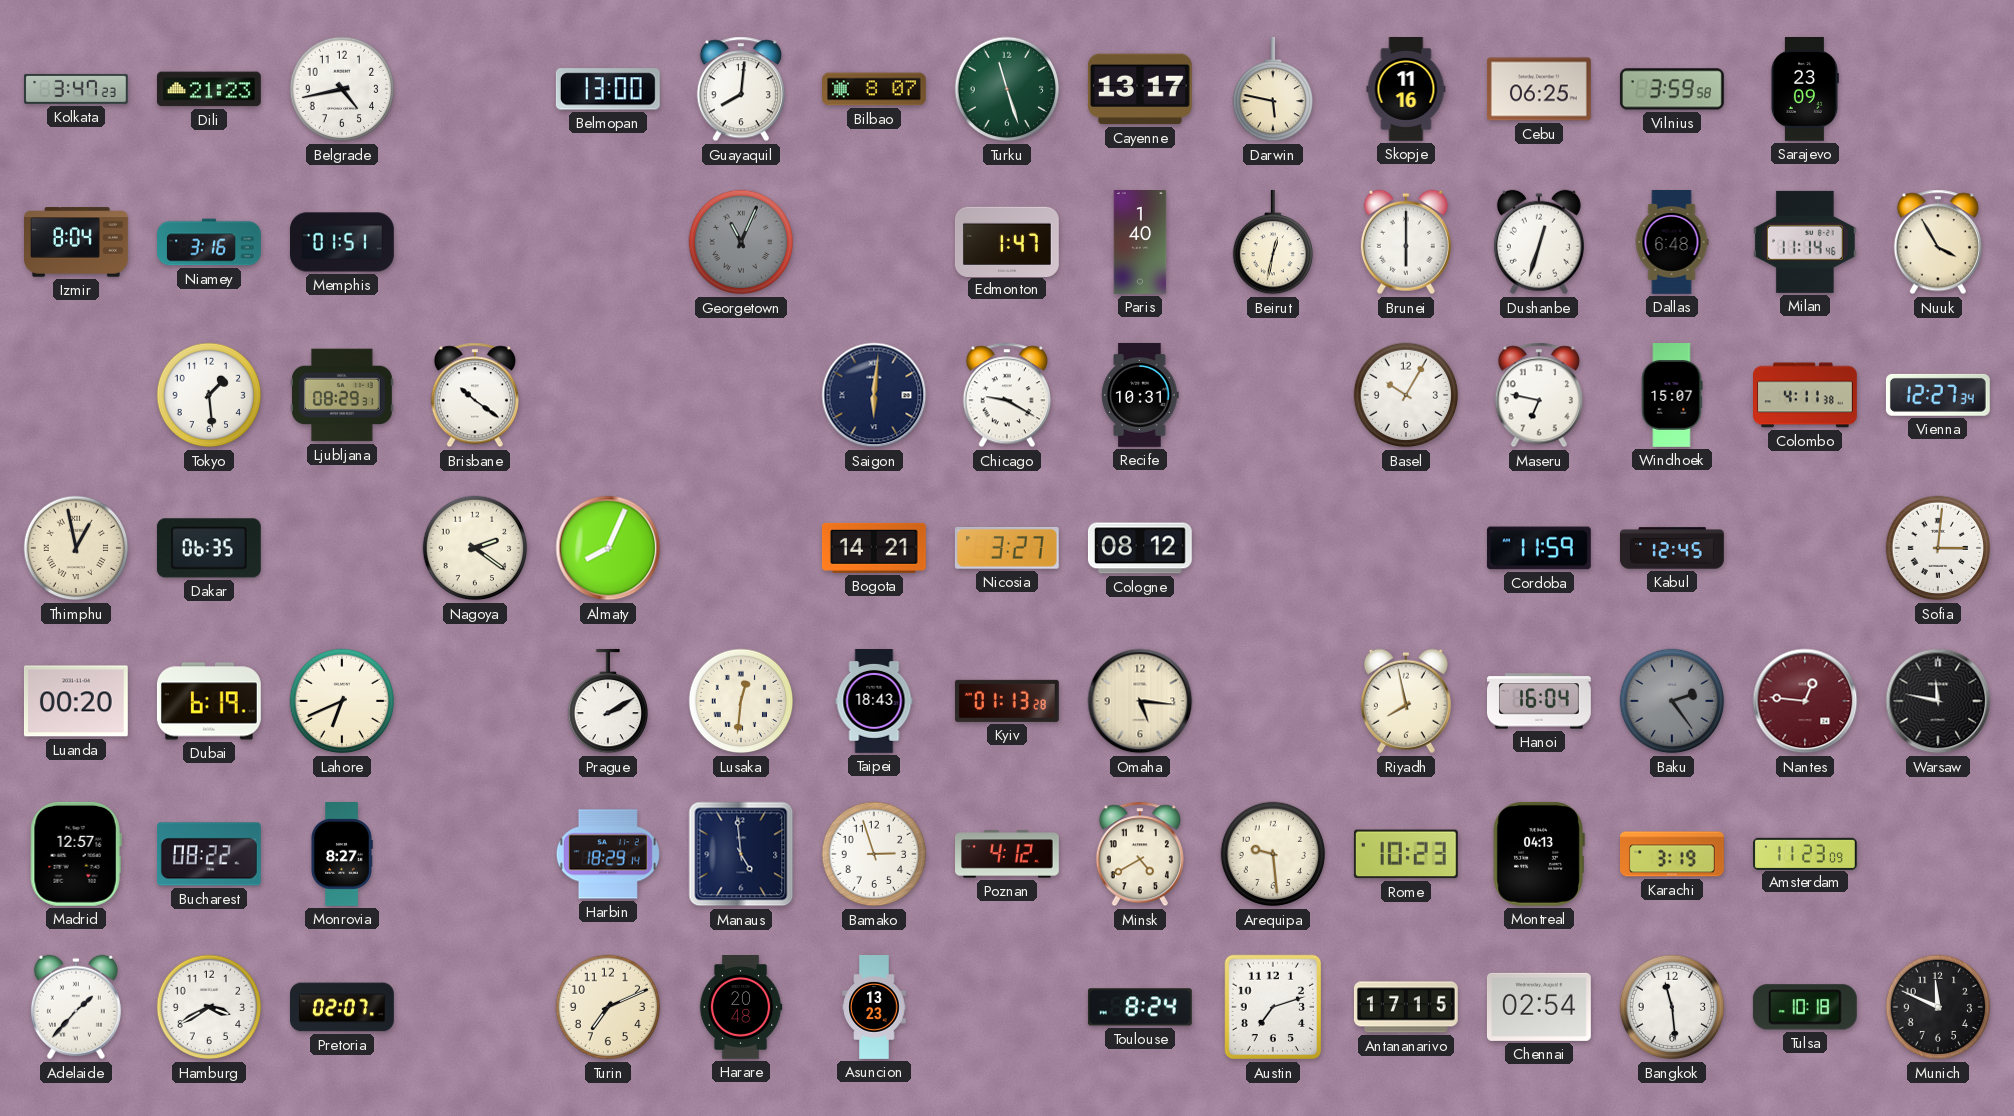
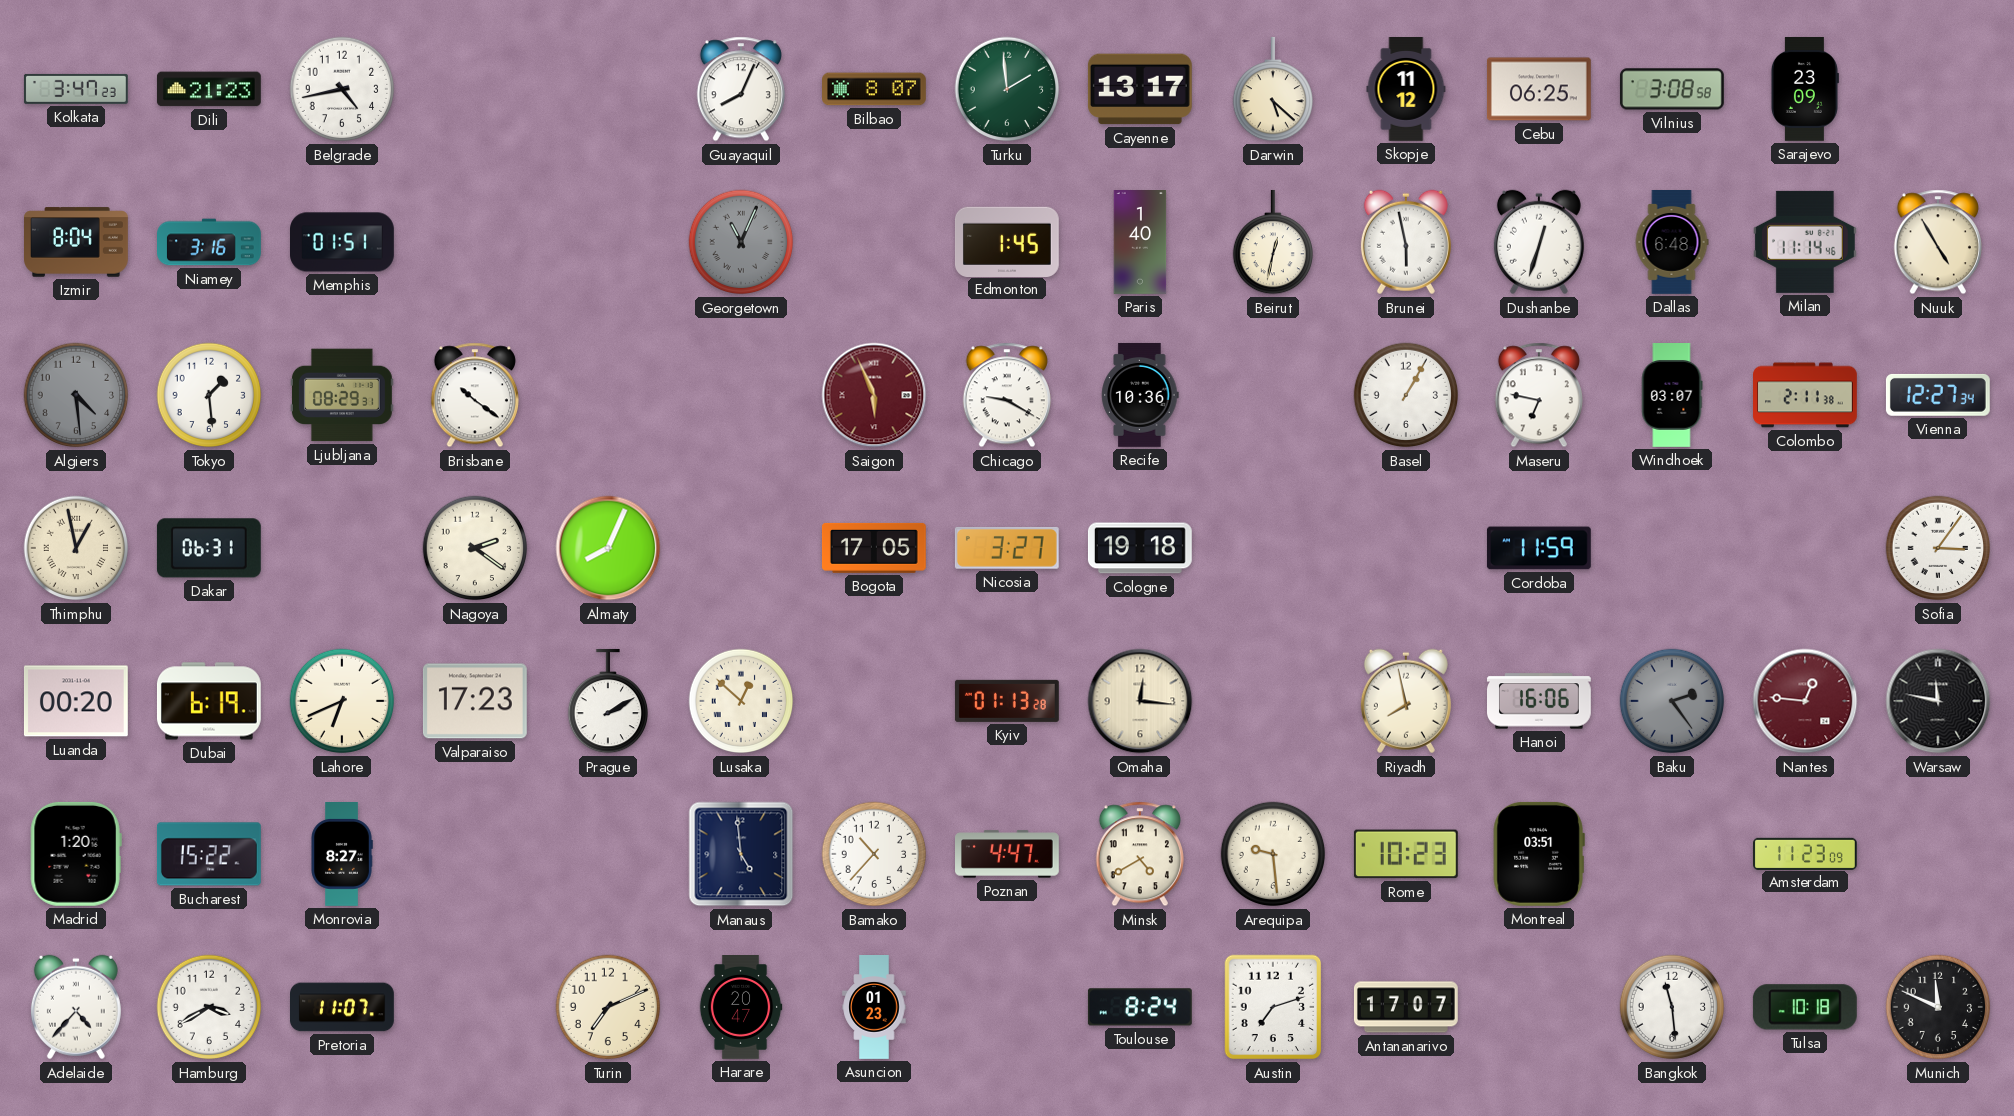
Belmopan: 13:00 -> none
Guayaquil: 8:01 -> 8:04
Turku: 11:27 -> 1:59
Darwin: 5:47 -> 5:22
Skopje: 11:16 -> 11:12
Vilnius: 3:59 -> 3:08
Edmonton: 1:47 -> 1:45
Brunei: 6:00 -> 5:58
Nuuk: 3:55 -> 4:55
Algiers: none -> 4:29
Saigon: 6:01 -> 5:56
Saigon dial: navy -> burgundy
Recife: 10:31 -> 10:36
Basel: 10:05 -> 1:05
Windhoek: 15:07 -> 03:07
Colombo: 4:11 -> 2:11
Dakar: 06:35 -> 06:31
Bogota: 14:21 -> 17:05
Cologne: 08:12 -> 19:18
Kabul: 12:45 -> none
Sofia: 3:01 -> 3:06
Valparaiso: none -> 17:23
Lusaka: 12:31 -> 12:52
Taipei: 18:43 -> none
Omaha: 5:16 -> 12:16
Hanoi: 16:04 -> 16:06
Madrid: 12:57 -> 1:20
Bucharest: 08:22 -> 15:22
Harbin: 18:29 -> none
Bamako: 2:57 -> 10:37
Poznan: 4:12 -> 4:47
Montreal: 04:13 -> 03:51
Karachi: 3:19 -> none
Adelaide: 1:37 -> 4:37
Pretoria: 02:07 -> 11:07
Harare: 20:48 -> 20:47
Asuncion: 13:23 -> 01:23
Antananarivo: 17:15 -> 17:07
Chennai: 02:54 -> none
